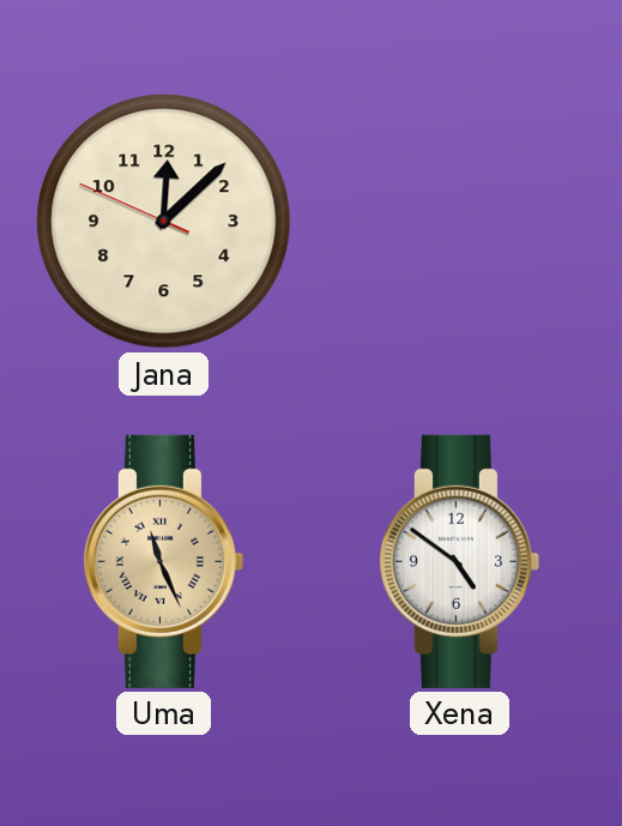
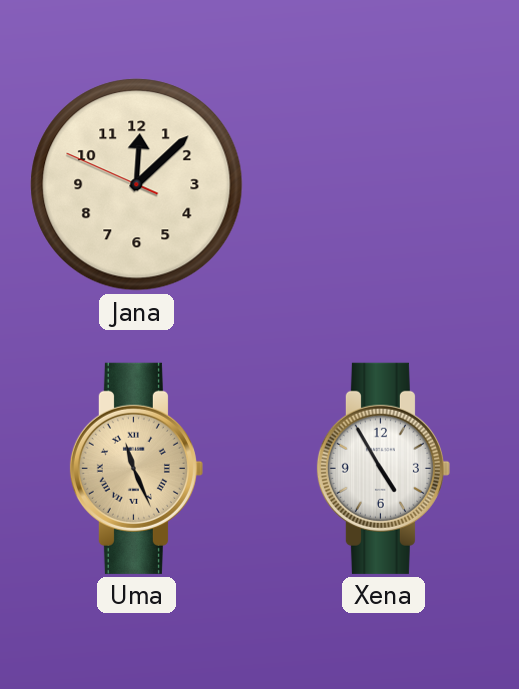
Xena: 4:51 -> 4:55
